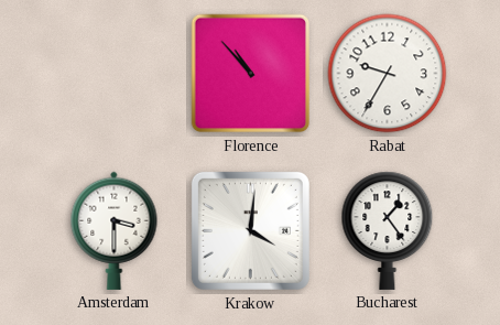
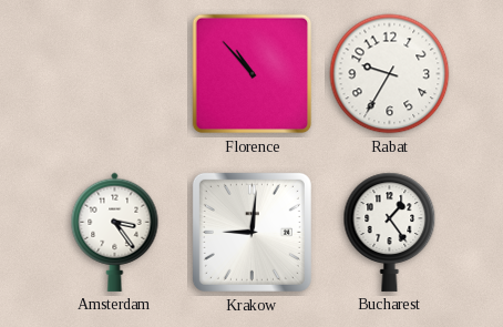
Amsterdam: 3:30 -> 3:24
Krakow: 4:01 -> 9:01
